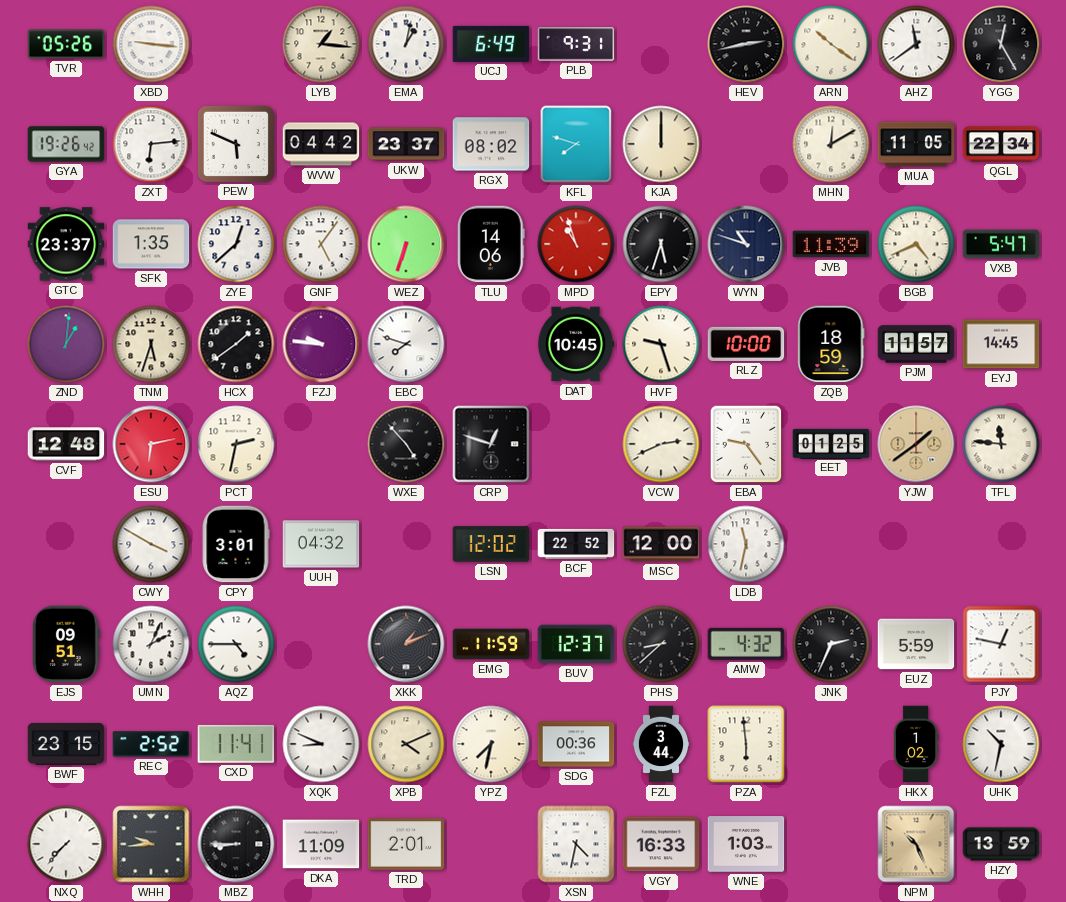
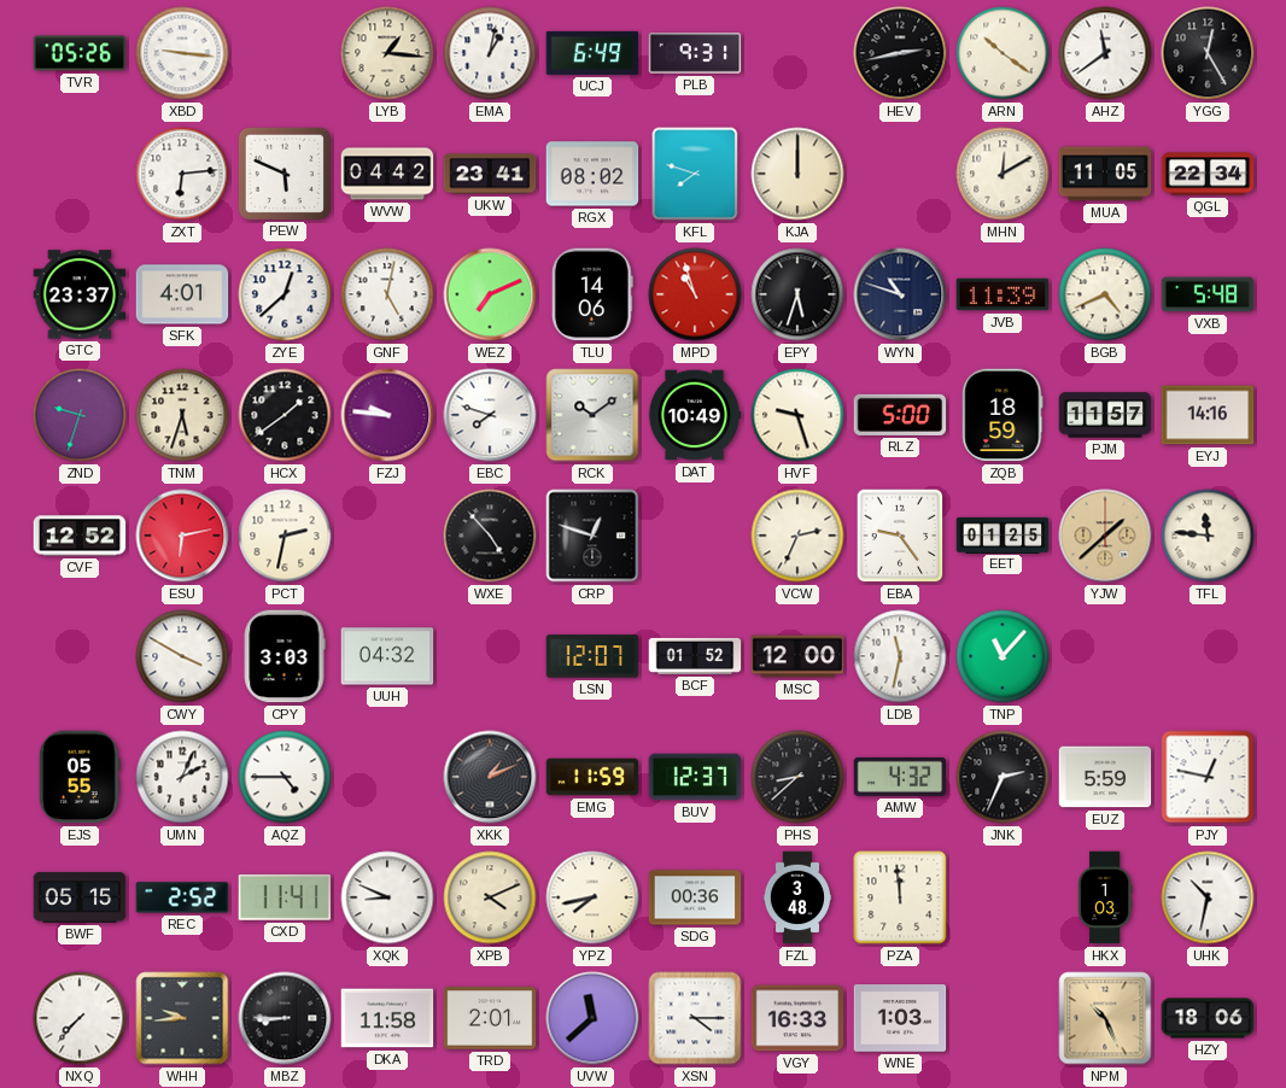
GYA: 19:26 -> none
UKW: 23:37 -> 23:41
SFK: 1:35 -> 4:01
GNF: 5:06 -> 5:02
WEZ: 6:33 -> 7:11
VXB: 5:47 -> 5:48
ZND: 1:01 -> 9:33
RCK: none -> 10:09
DAT: 10:45 -> 10:49
RLZ: 10:00 -> 5:00
EYJ: 14:45 -> 14:16
CVF: 12:48 -> 12:52
VCW: 2:41 -> 2:34
YJW: 1:39 -> 1:38
CPY: 3:01 -> 3:03
LSN: 12:02 -> 12:07
BCF: 22:52 -> 01:52
TNP: none -> 11:07
EJS: 09:51 -> 05:55
BWF: 23:15 -> 05:15
YPZ: 7:32 -> 7:43
FZL: 3:44 -> 3:48
PZA: 5:59 -> 11:59
HKX: 1:02 -> 1:03
DKA: 11:09 -> 11:58
UVW: none -> 11:38
XSN: 4:32 -> 4:15
HZY: 13:59 -> 18:06
